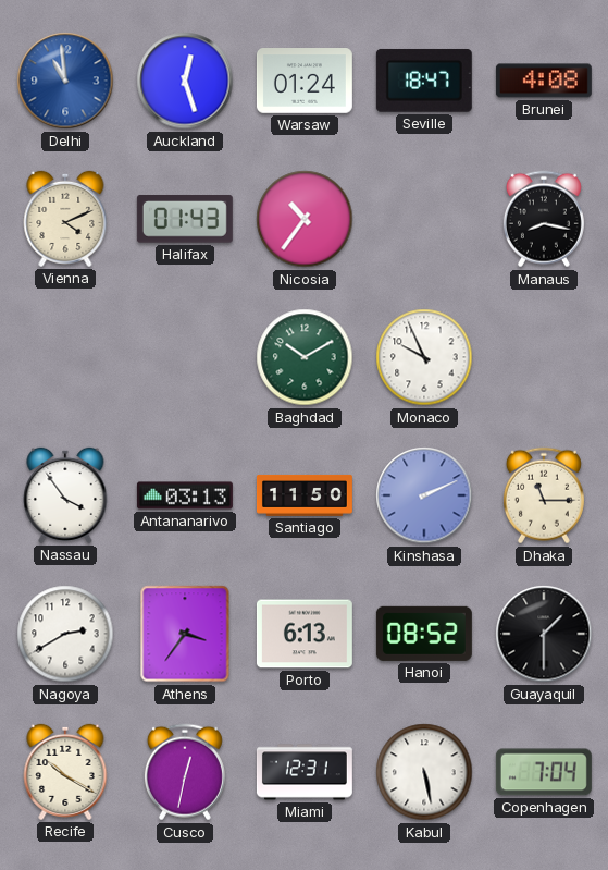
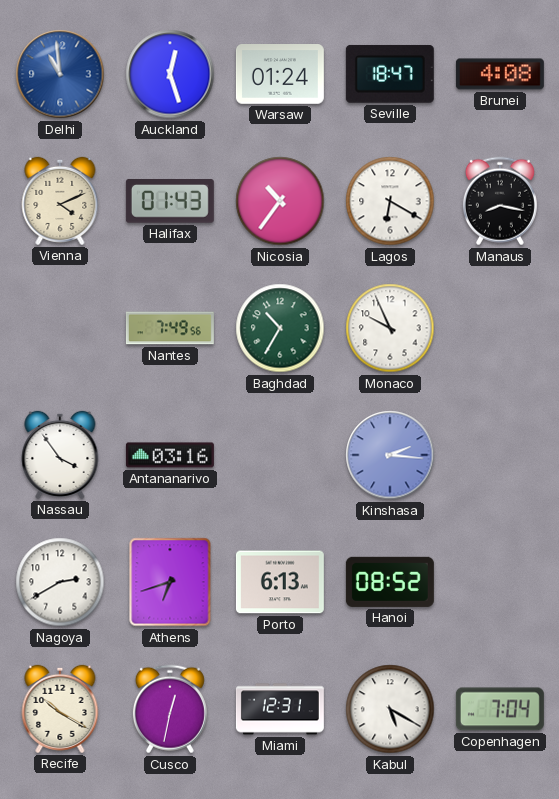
Lagos: none -> 6:20
Nantes: none -> 7:49
Baghdad: 10:10 -> 10:35
Antananarivo: 03:13 -> 03:16
Santiago: 11:50 -> none
Kinshasa: 2:11 -> 2:16
Dhaka: 11:15 -> none
Athens: 3:36 -> 6:42
Guayaquil: 1:30 -> none
Kabul: 5:28 -> 5:20
